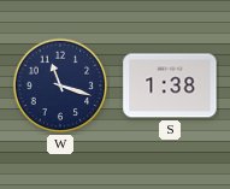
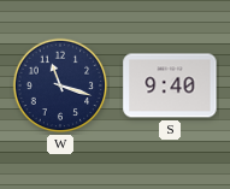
S: 1:38 -> 9:40
